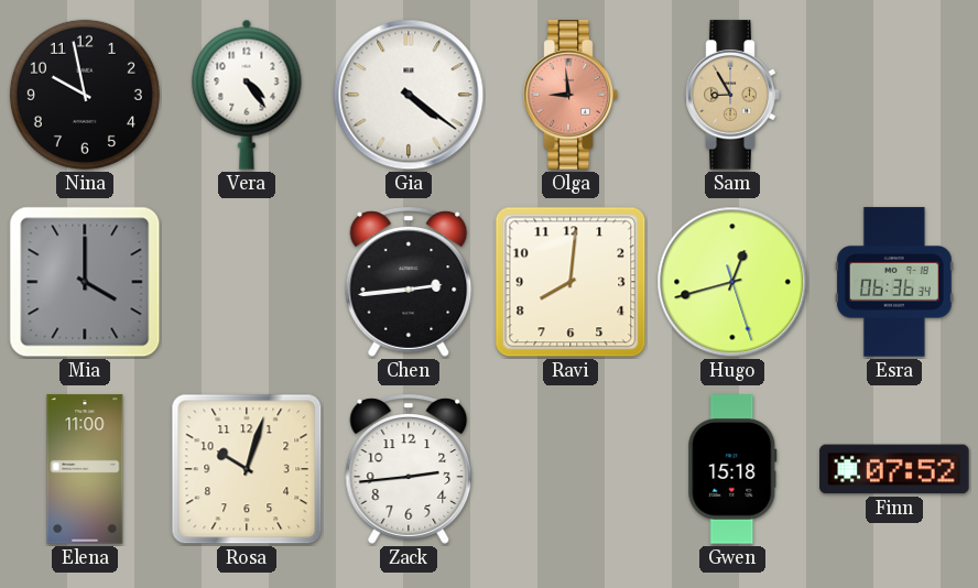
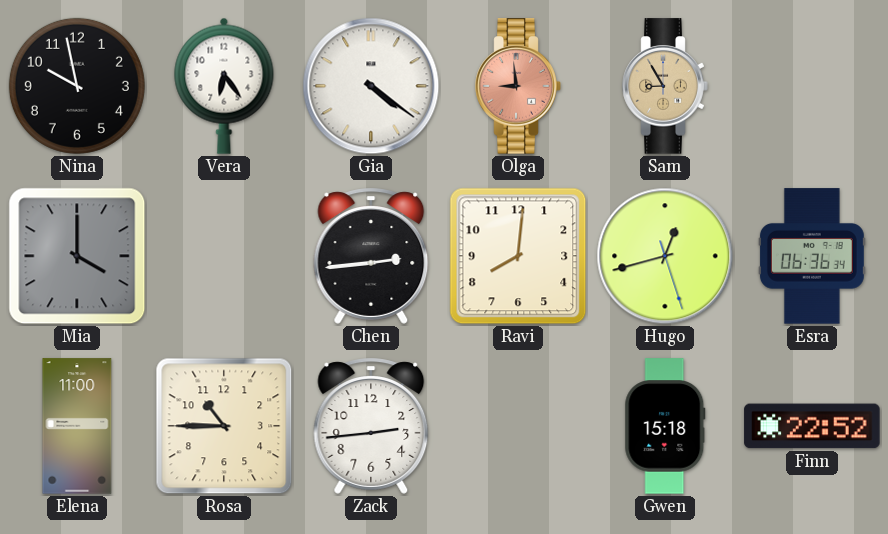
Vera: 4:24 -> 6:24
Rosa: 10:03 -> 10:45
Finn: 07:52 -> 22:52
